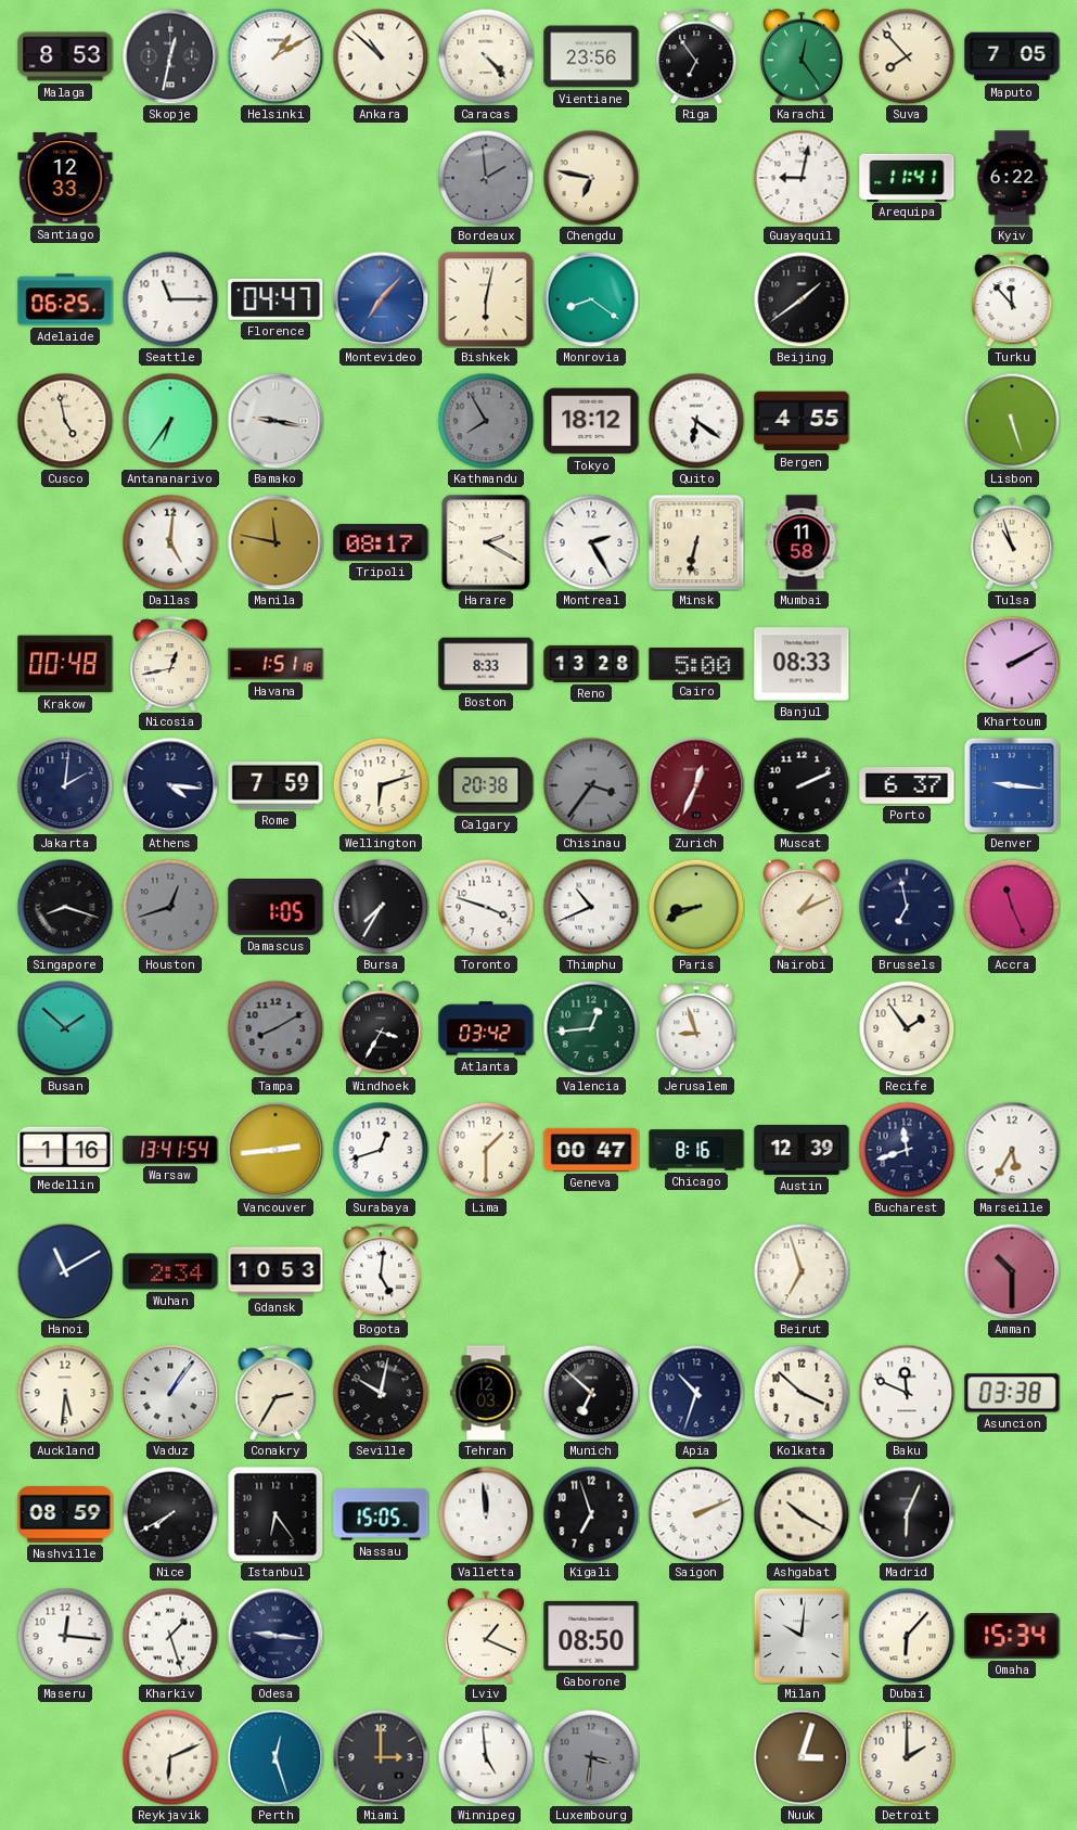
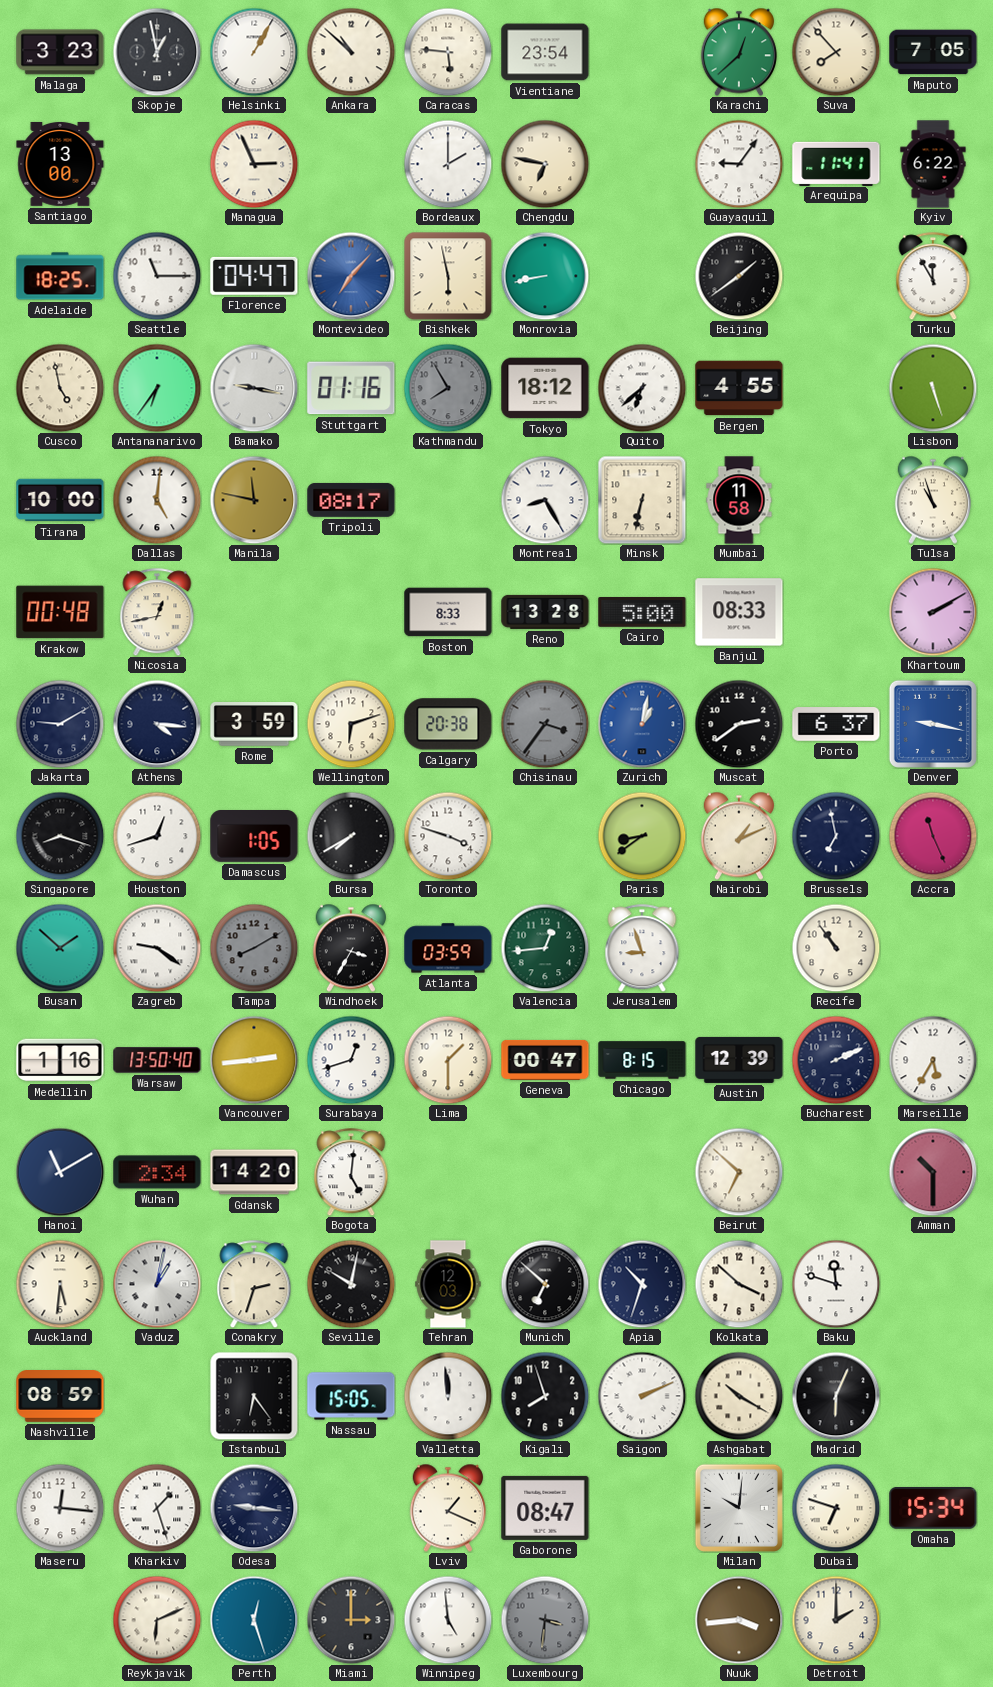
Malaga: 8:53 -> 3:23
Skopje: 12:32 -> 12:58
Helsinki: 1:10 -> 1:05
Caracas: 4:23 -> 5:46
Vientiane: 23:56 -> 23:54
Riga: 6:54 -> none
Karachi: 12:24 -> 12:38
Santiago: 12:33 -> 13:00
Managua: none -> 2:56
Bordeaux: 1:59 -> 2:00
Bordeaux dial: grey -> white
Guayaquil: 9:02 -> 9:06
Adelaide: 06:25 -> 18:25
Bishkek: 6:02 -> 5:58
Monrovia: 8:21 -> 8:43
Turku: 11:53 -> 11:55
Stuttgart: none -> 01:16
Quito: 6:21 -> 6:38
Tirana: none -> 10:00
Harare: 2:20 -> none
Montreal: 2:25 -> 8:25
Havana: 1:51 -> none
Jakarta: 2:01 -> 9:10
Rome: 7:59 -> 3:59
Zurich: 12:34 -> 1:02
Zurich dial: burgundy -> blue
Muscat: 2:11 -> 2:39
Denver: 9:16 -> 9:17
Houston dial: grey -> white
Bursa: 7:35 -> 7:40
Thimphu: 10:41 -> none
Paris: 8:41 -> 8:39
Zagreb: none -> 9:21
Atlanta: 03:42 -> 03:59
Recife: 1:54 -> 10:54
Warsaw: 13:41 -> 13:50
Chicago: 8:16 -> 8:15
Bucharest: 11:42 -> 2:11
Gdansk: 10:53 -> 14:20
Beirut: 6:57 -> 6:52
Vaduz: 1:06 -> 1:02
Conakry: 2:35 -> 2:33
Baku: 11:49 -> 11:48
Asuncion: 03:38 -> none
Nice: 7:40 -> none
Kigali: 6:57 -> 7:57
Gaborone: 08:50 -> 08:47
Dubai: 6:07 -> 6:48
Nuuk: 3:03 -> 3:44
